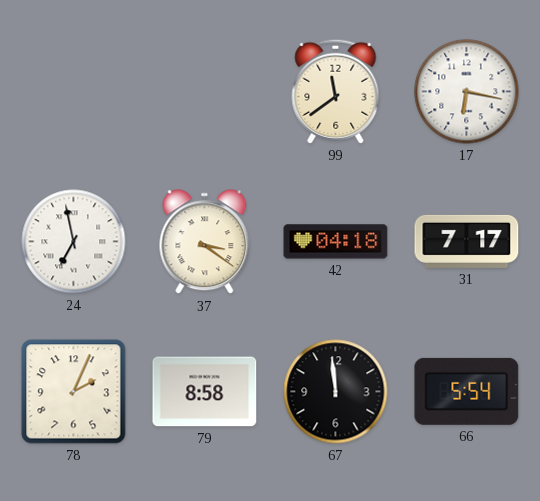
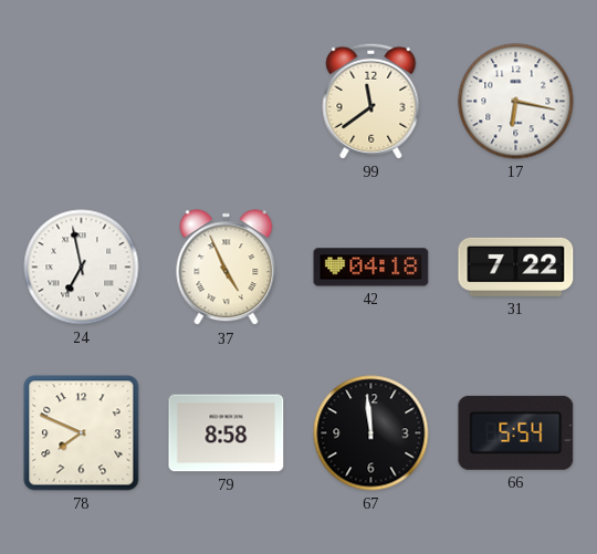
37: 3:21 -> 4:56
31: 7:17 -> 7:22
78: 2:04 -> 7:49
